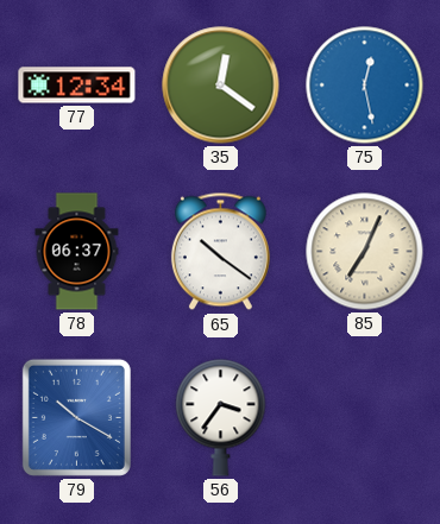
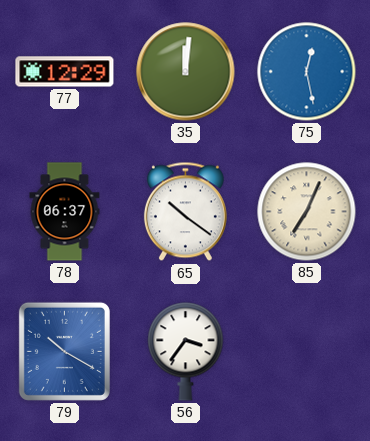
77: 12:34 -> 12:29
35: 12:21 -> 12:01
